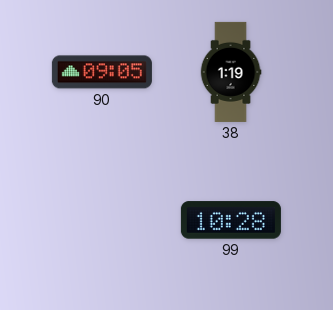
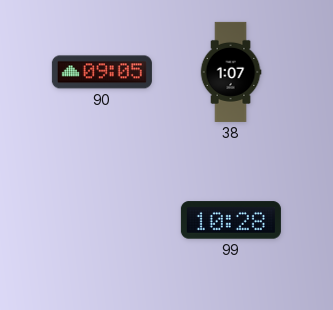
38: 1:19 -> 1:07
